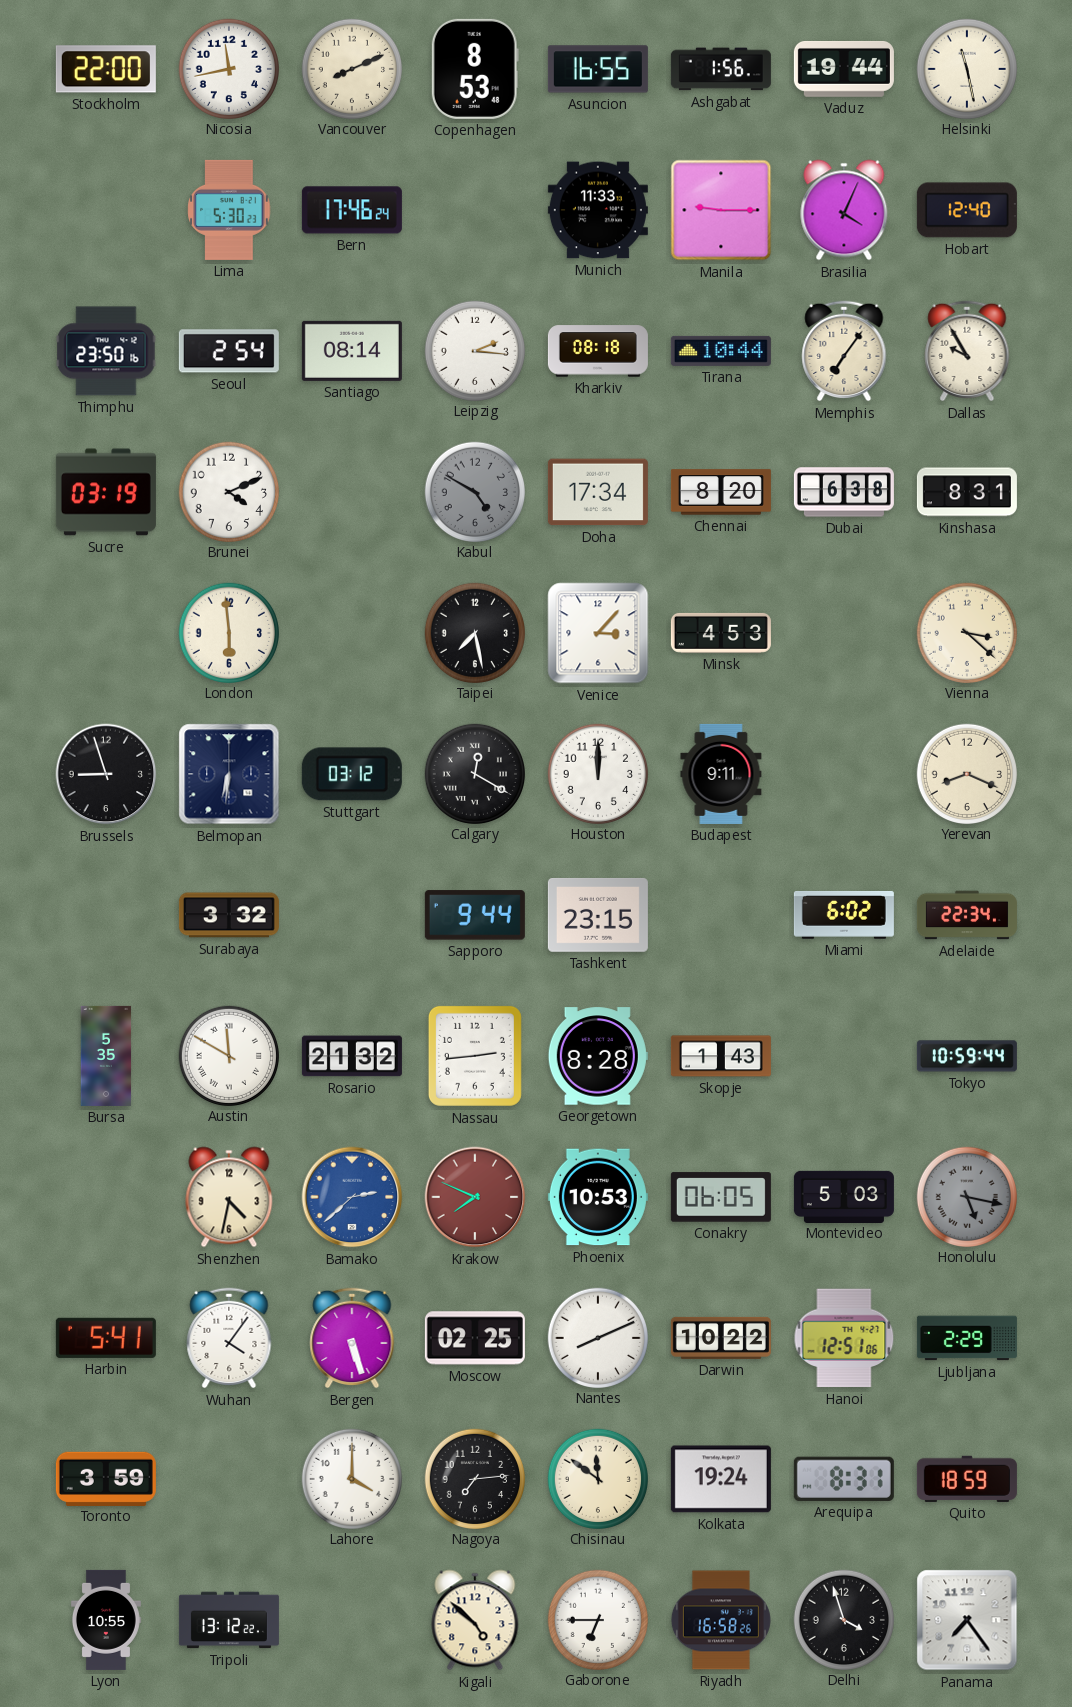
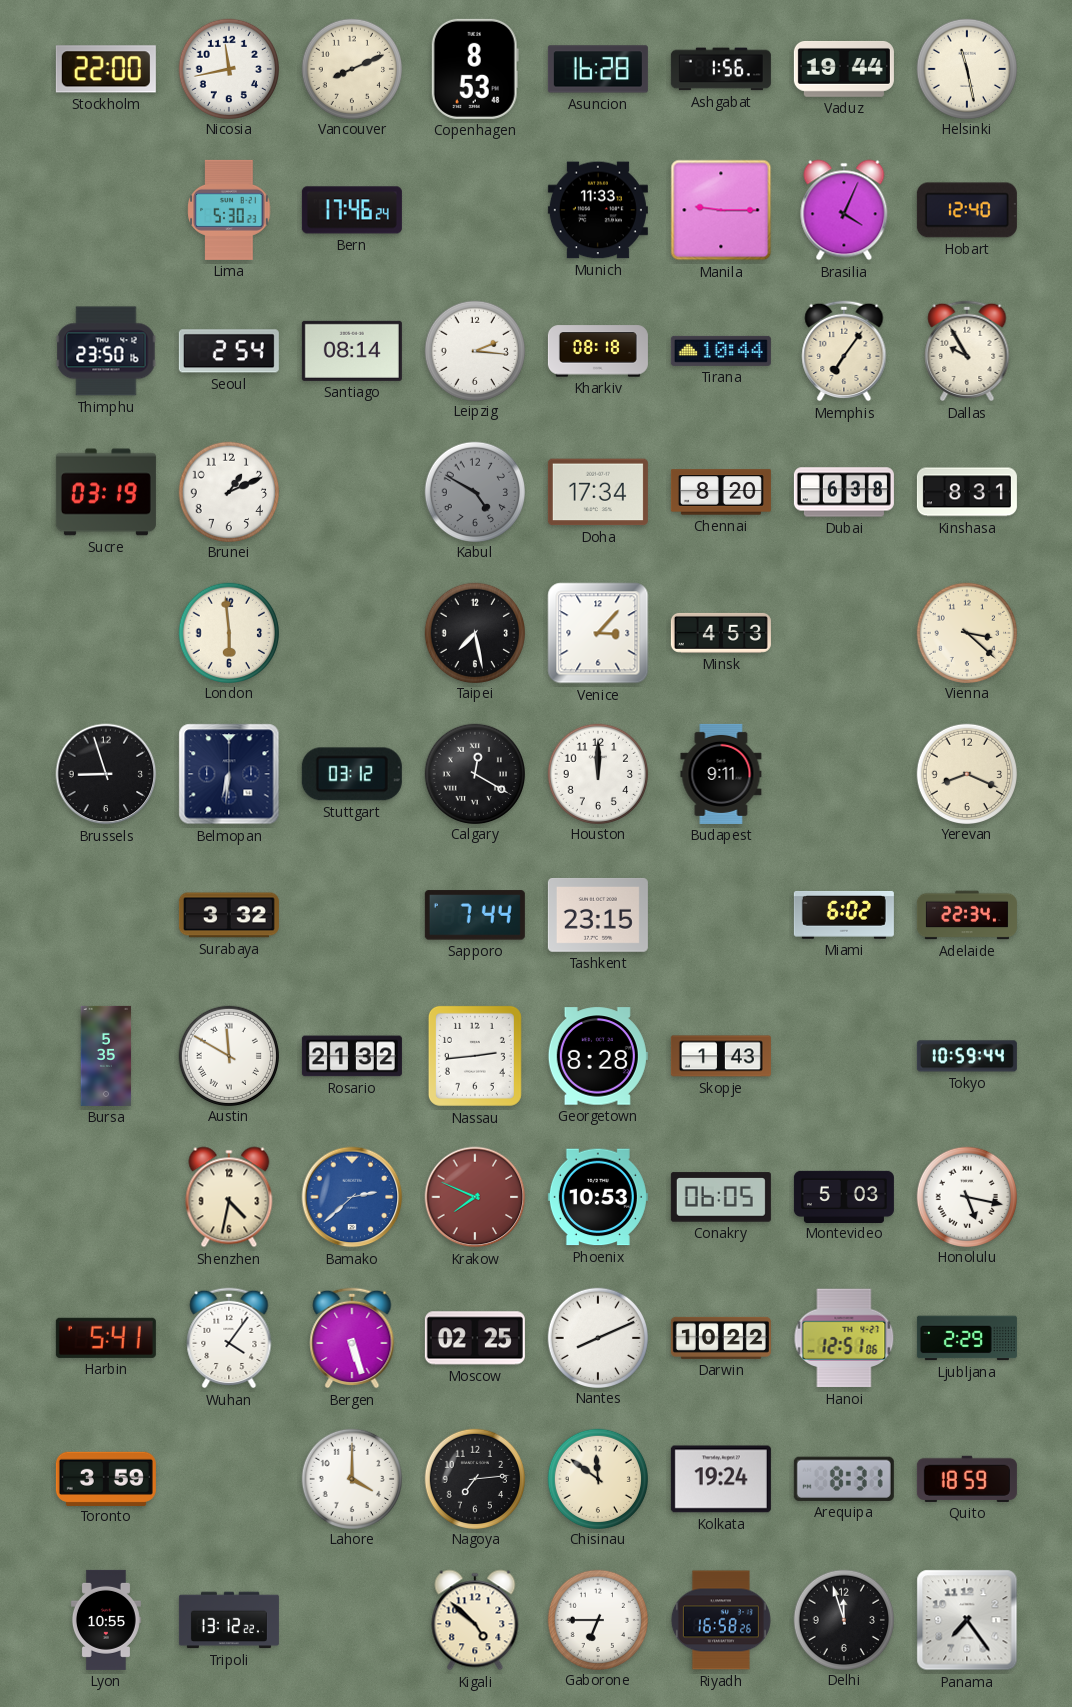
Asuncion: 16:55 -> 16:28
Brunei: 4:11 -> 1:11
Sapporo: 9:44 -> 7:44
Honolulu dial: grey -> white
Delhi: 3:57 -> 11:57
